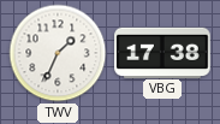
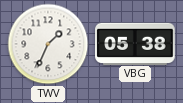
VBG: 17:38 -> 05:38
